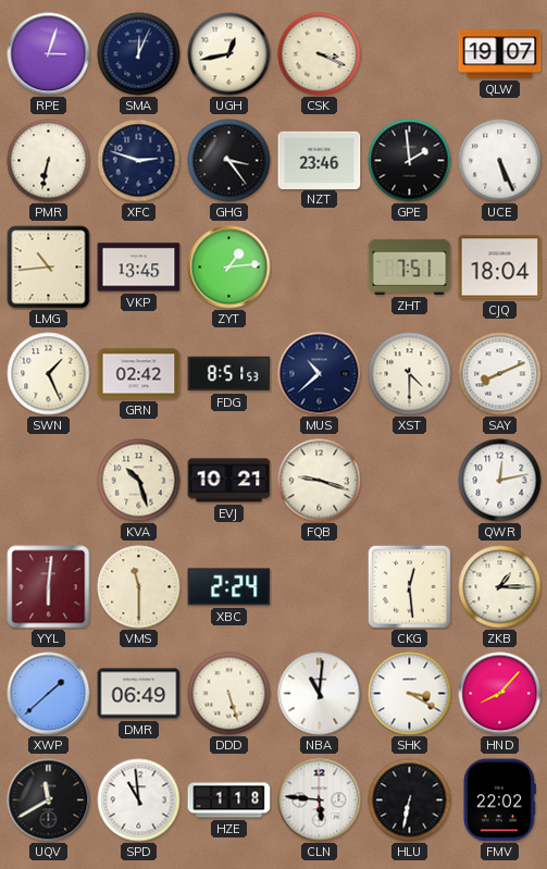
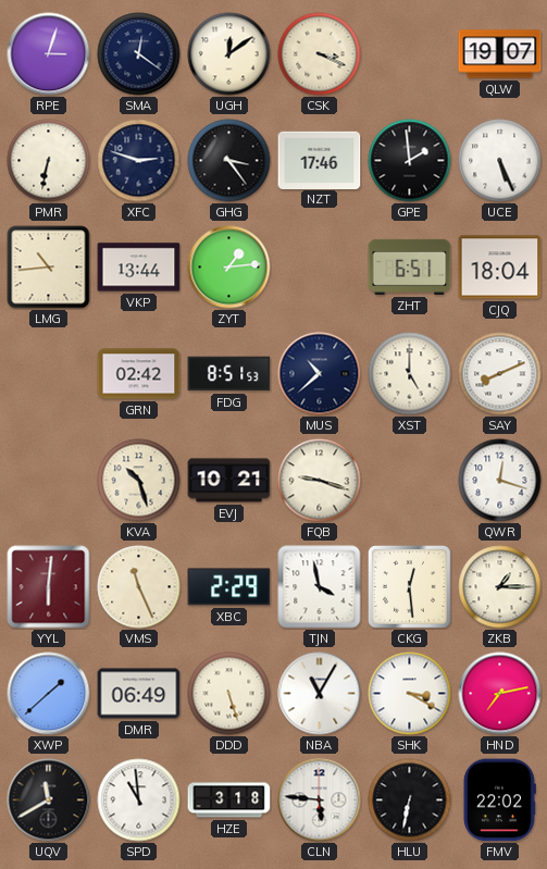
SMA: 12:04 -> 12:21
UGH: 12:43 -> 12:09
NZT: 23:46 -> 17:46
VKP: 13:45 -> 13:44
ZHT: 7:51 -> 6:51
SWN: 1:26 -> none
XST: 4:30 -> 5:00
QWR: 12:13 -> 12:18
VMS: 11:30 -> 11:26
XBC: 2:24 -> 2:29
TJN: none -> 3:58
NBA: 11:01 -> 11:05
HND: 8:07 -> 7:13
HZE: 1:18 -> 3:18
